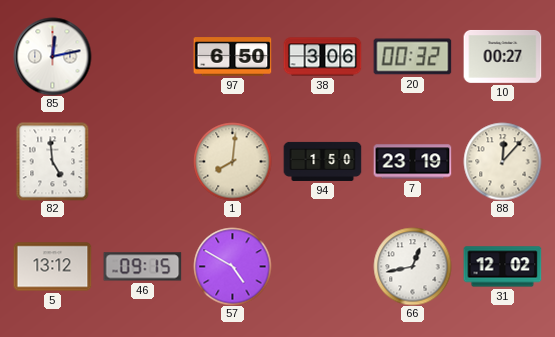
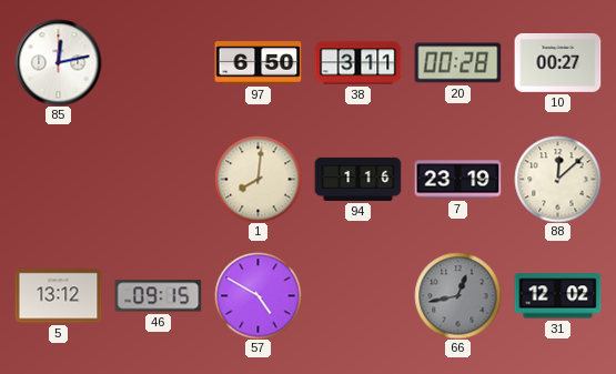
38: 3:06 -> 3:11
20: 00:32 -> 00:28
82: 4:59 -> none
94: 1:50 -> 1:16
88: 12:07 -> 12:08
66 dial: white -> grey
